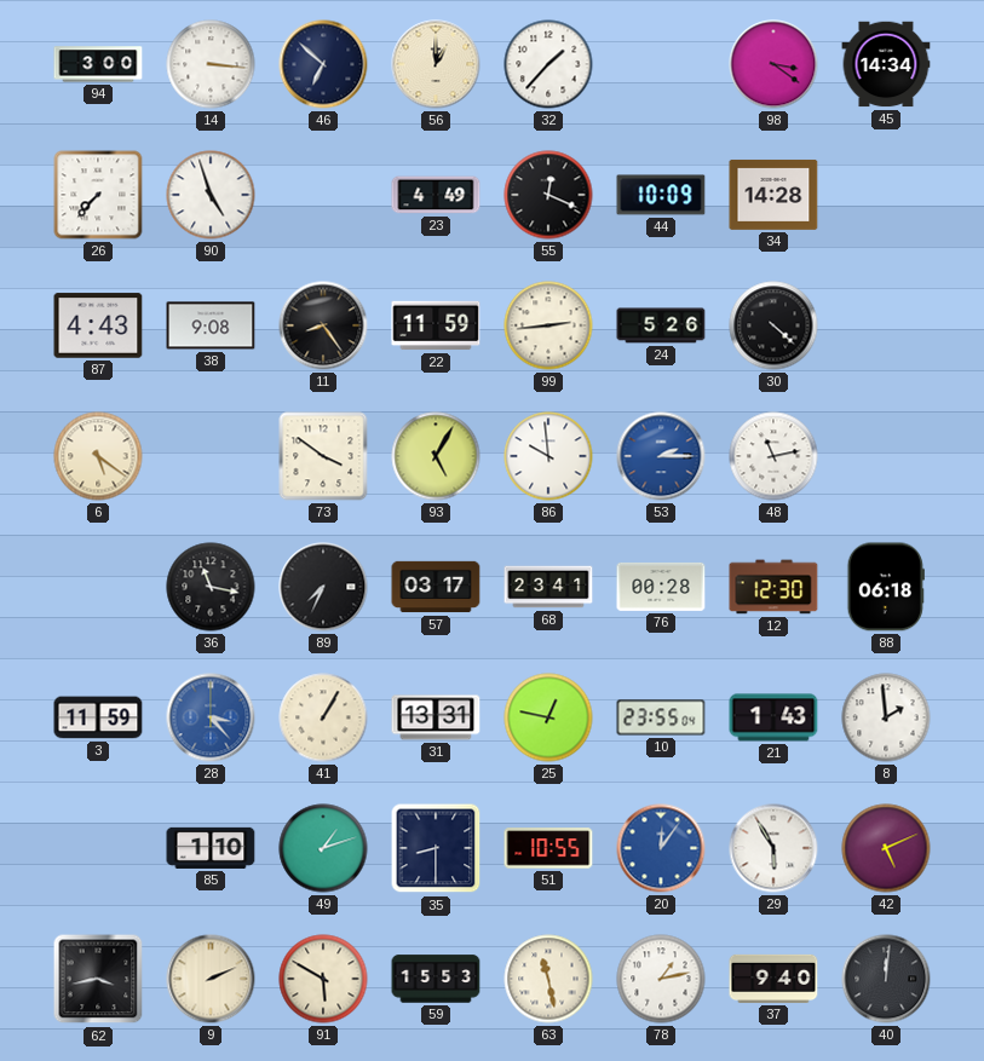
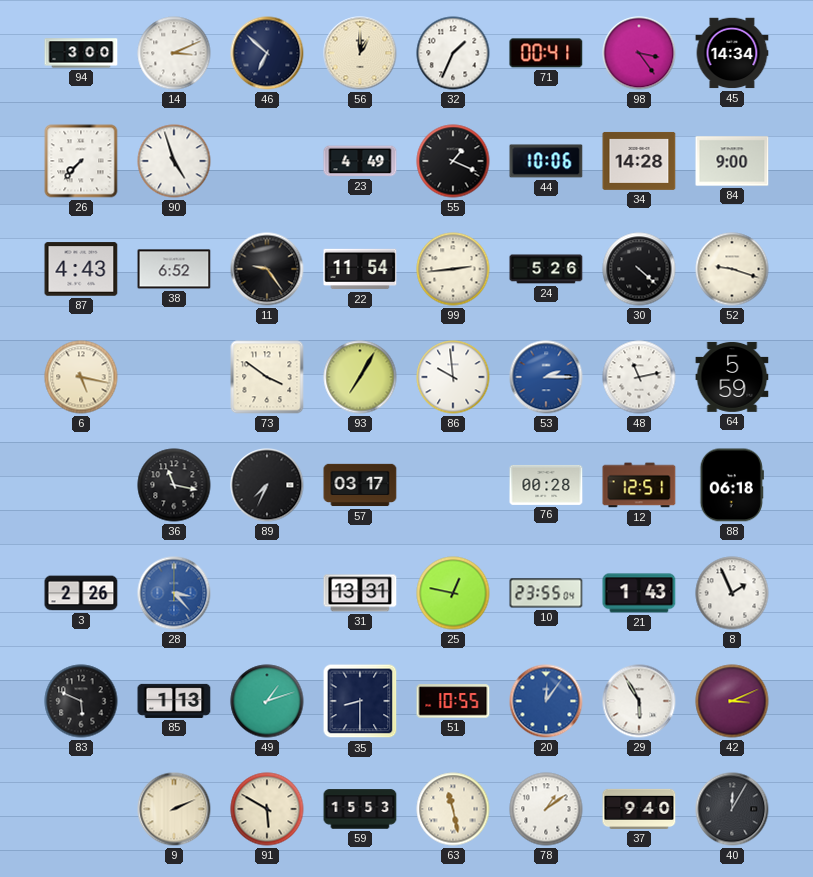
14: 3:16 -> 3:11
32: 1:37 -> 1:34
71: none -> 00:41
98: 3:21 -> 3:24
55: 12:19 -> 1:19
44: 10:09 -> 10:06
84: none -> 9:00
38: 9:08 -> 6:52
11: 8:24 -> 9:24
22: 11:59 -> 11:54
52: none -> 9:18
6: 5:21 -> 5:17
93: 5:05 -> 7:05
64: none -> 5:59
68: 23:41 -> none
12: 12:30 -> 12:51
3: 11:59 -> 2:26
41: 1:05 -> none
8: 1:59 -> 1:56
83: none -> 5:49
85: 1:10 -> 1:13
42: 5:11 -> 3:11
62: 3:43 -> none
78: 1:13 -> 1:09
40: 12:01 -> 12:05
